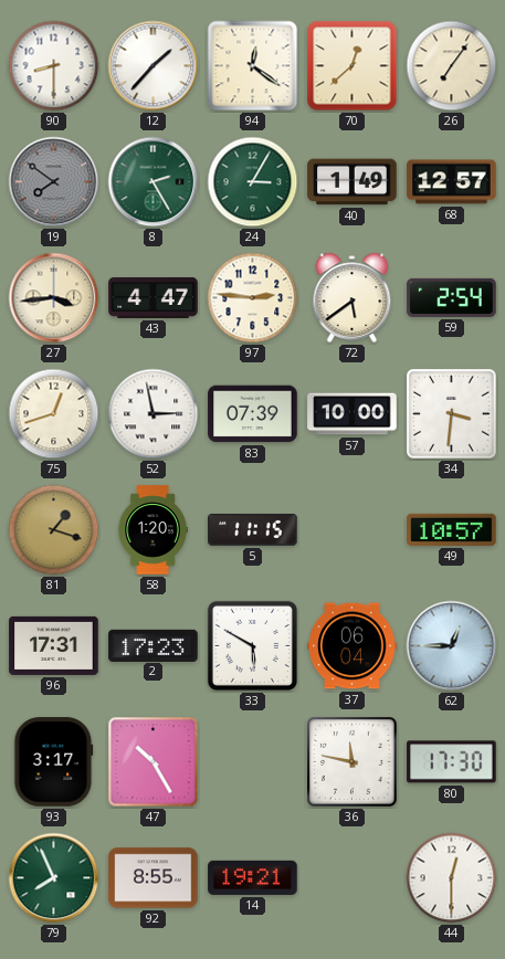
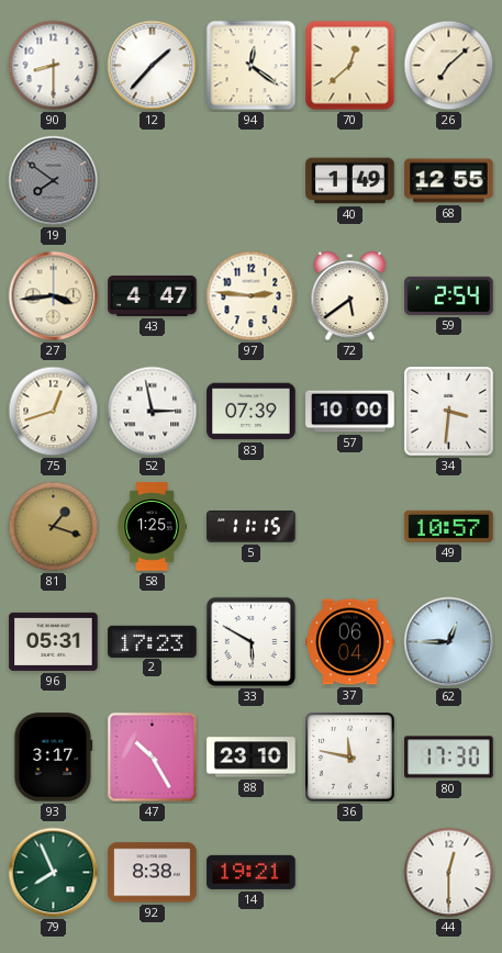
26: 7:06 -> 7:08
8: 2:25 -> none
24: 3:05 -> none
68: 12:57 -> 12:55
58: 1:20 -> 1:25
96: 17:31 -> 05:31
88: none -> 23:10
92: 8:55 -> 8:38
